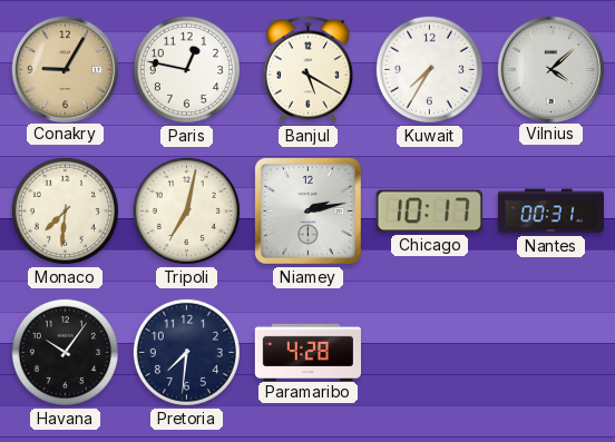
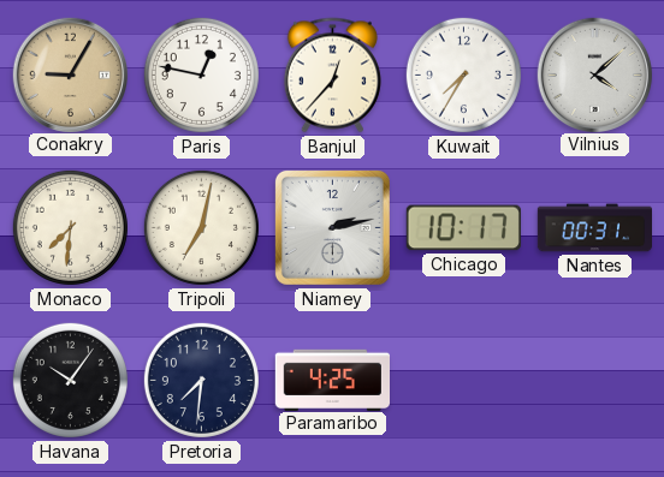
Banjul: 5:20 -> 12:37
Paramaribo: 4:28 -> 4:25
